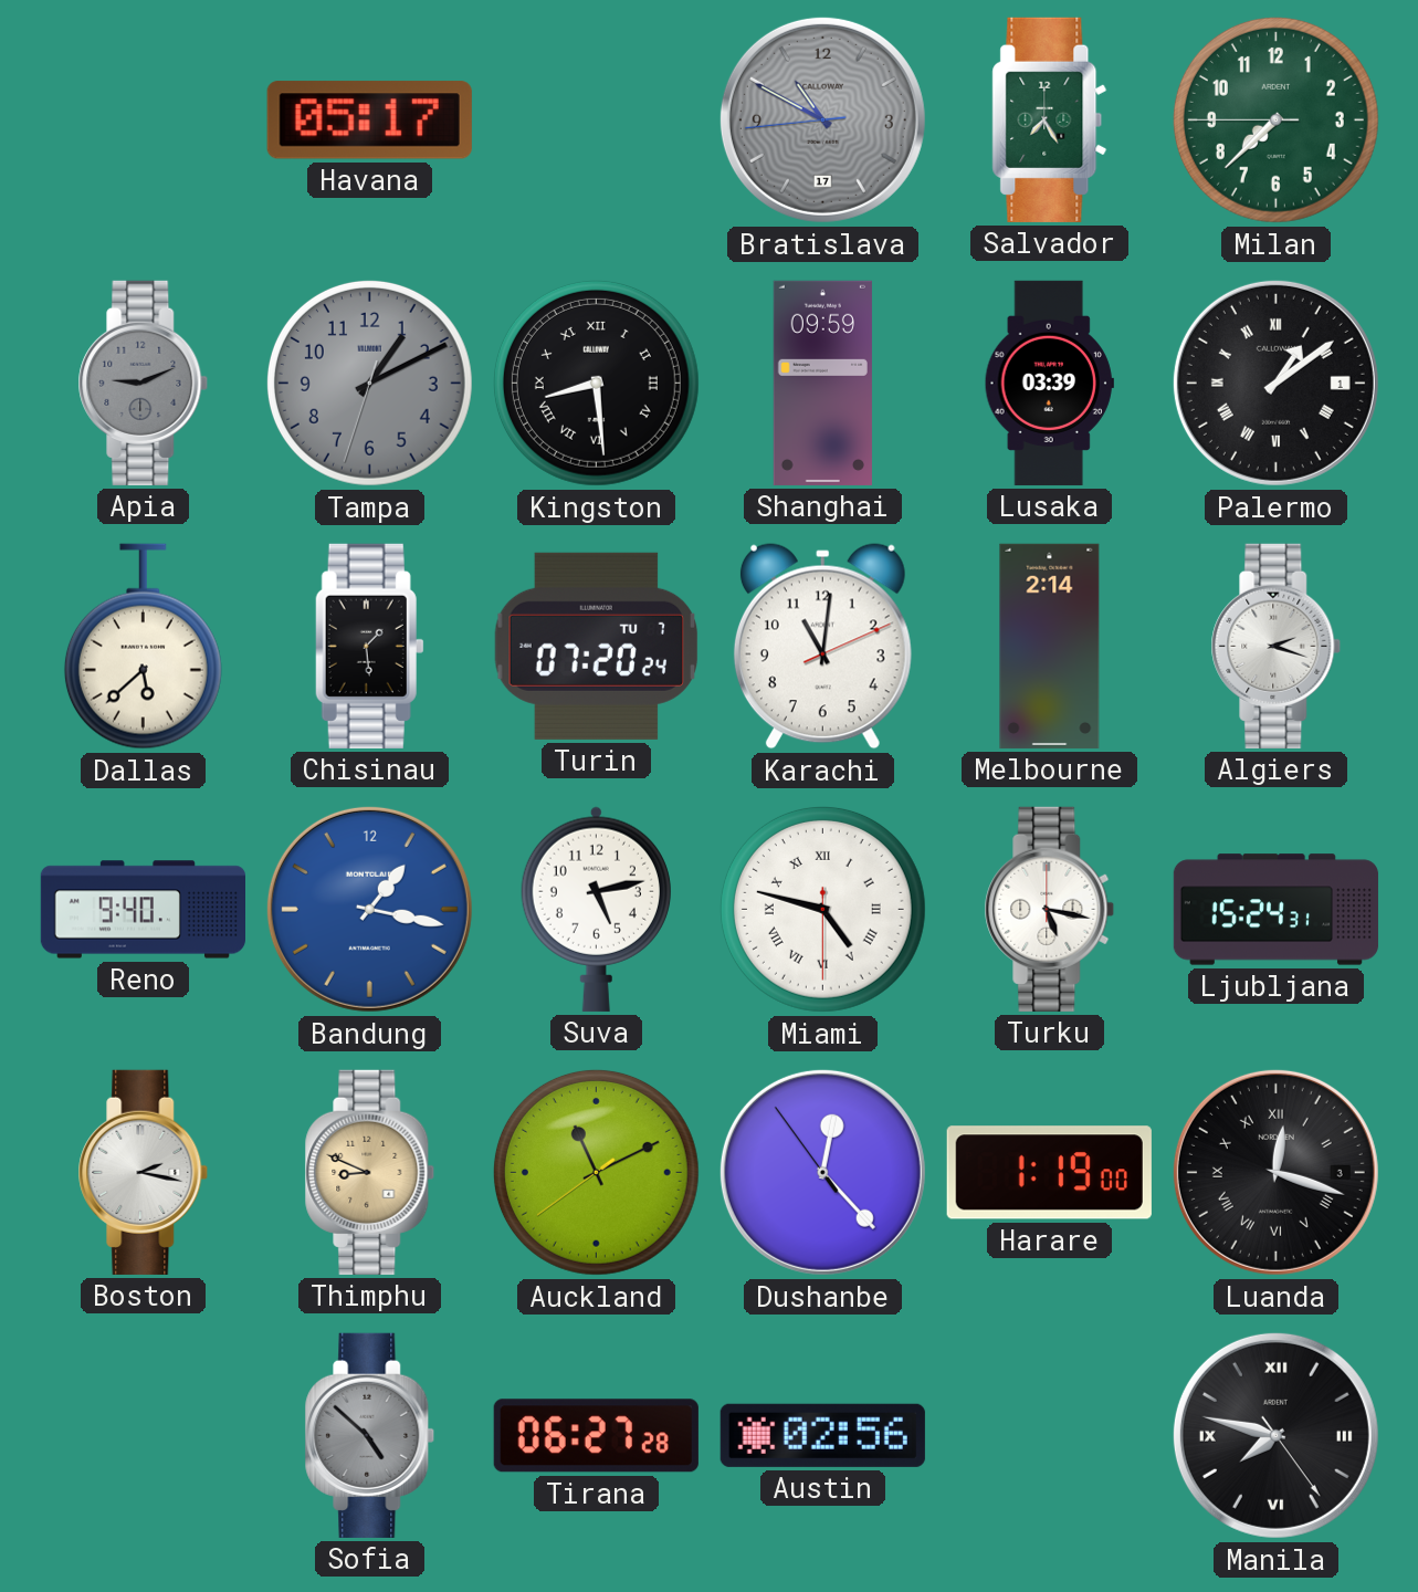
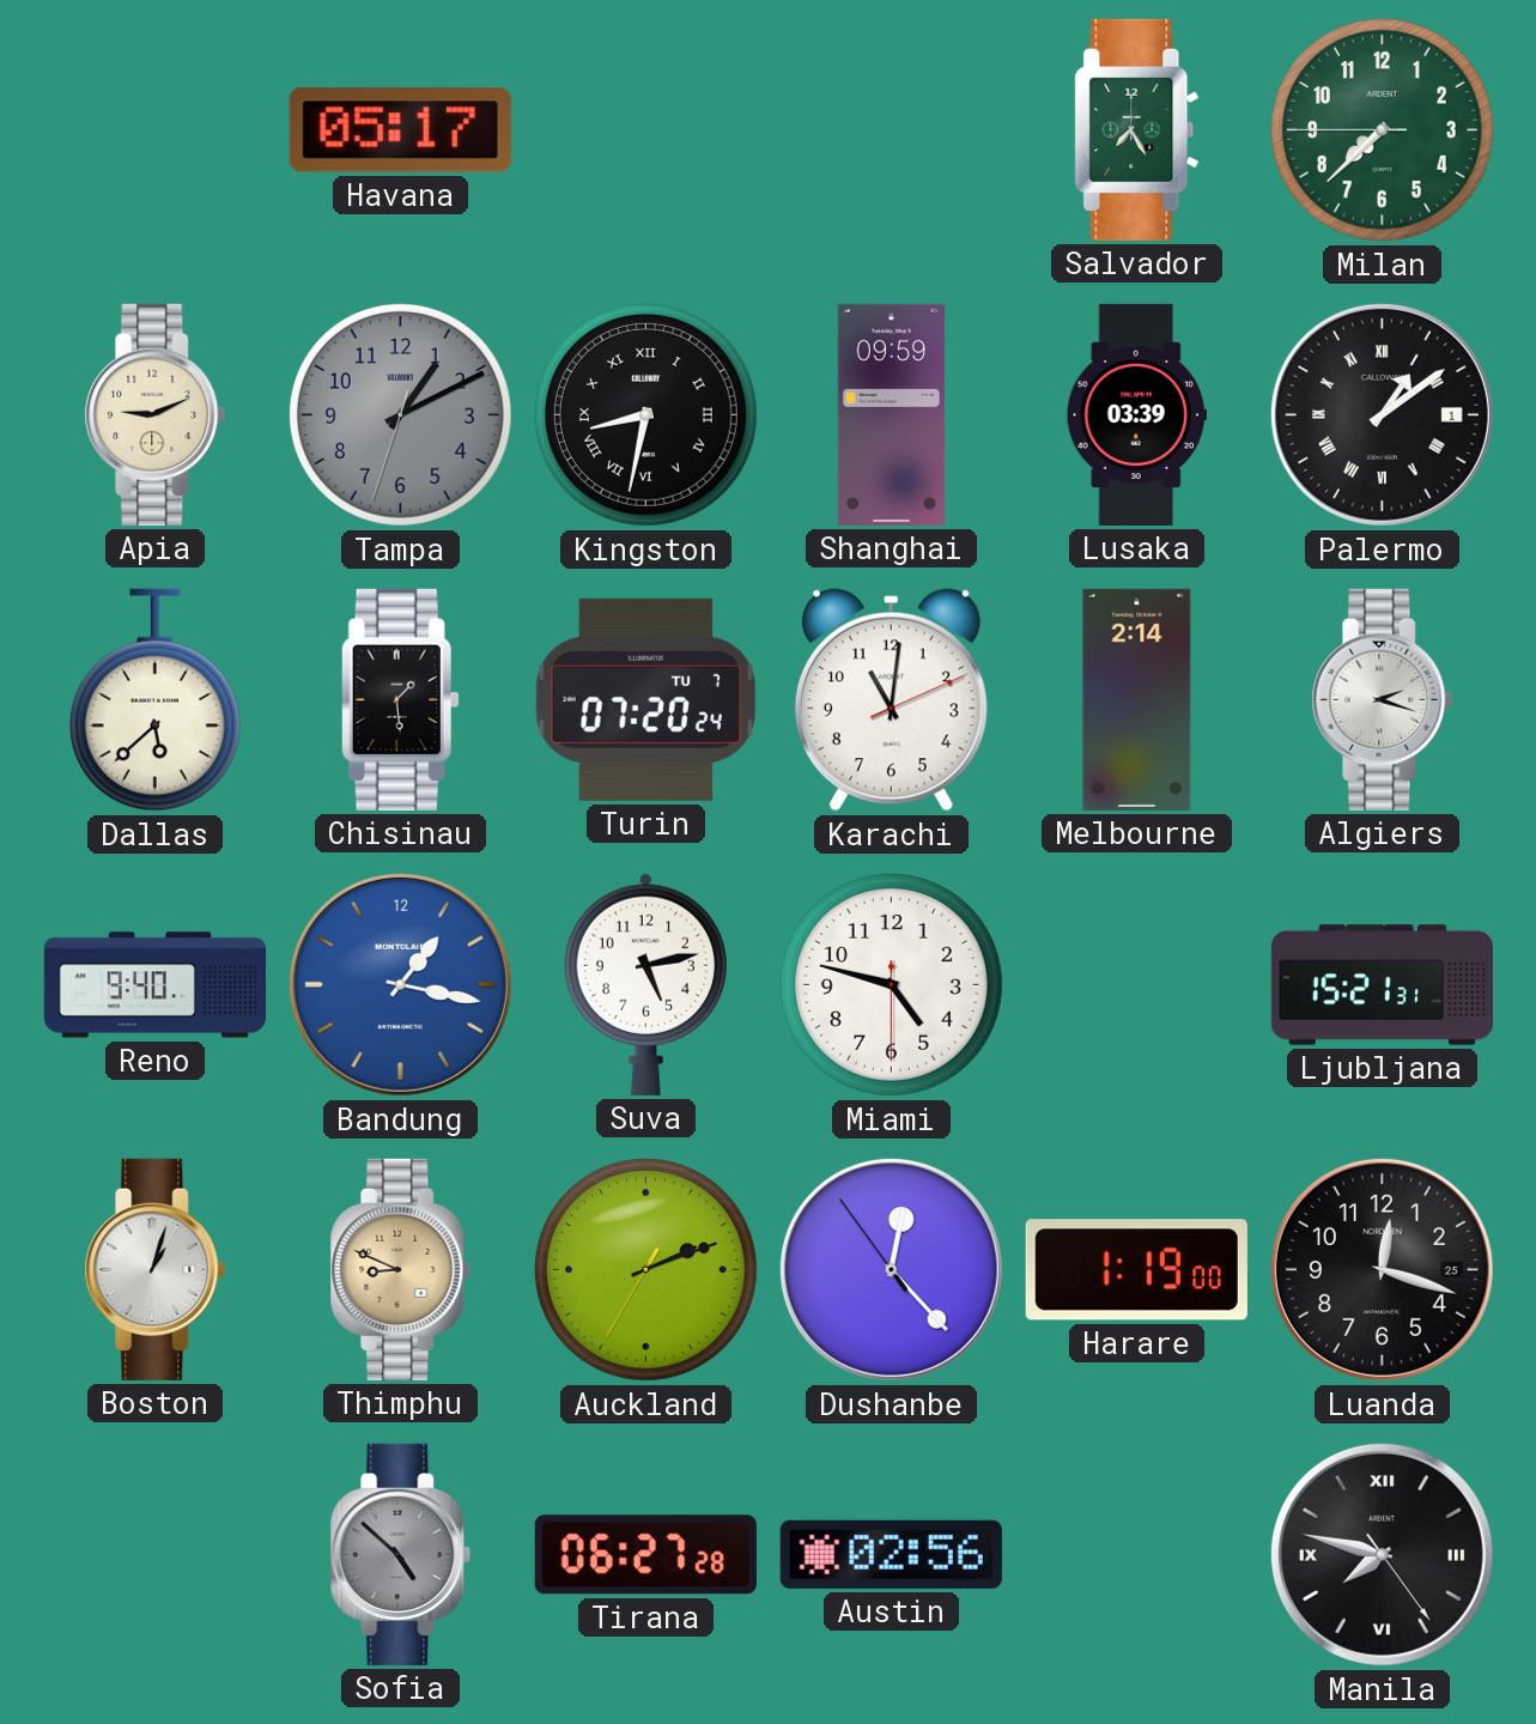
Bratislava: 10:49 -> none
Apia dial: grey -> cream
Kingston: 8:29 -> 8:32
Miami numerals: Roman -> Arabic
Turku: 5:17 -> none
Ljubljana: 15:24 -> 15:21
Boston: 2:17 -> 1:03
Auckland: 11:10 -> 2:11
Luanda date: 3 -> 25
Luanda numerals: Roman -> Arabic
